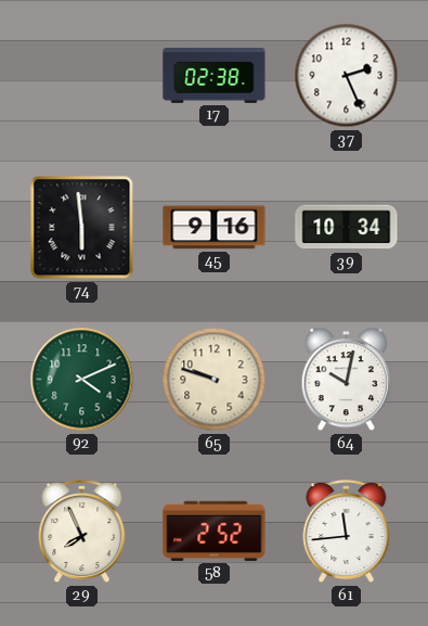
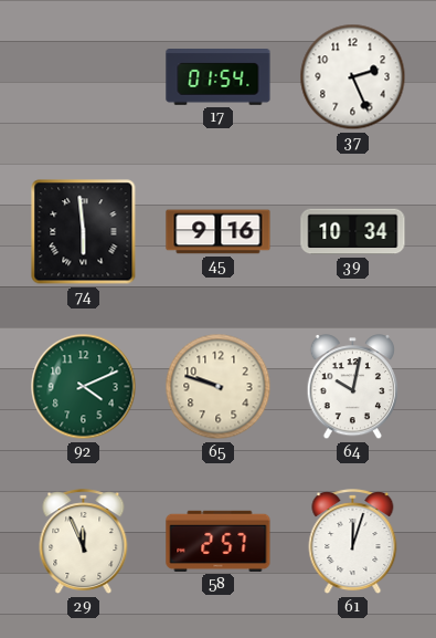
17: 02:38 -> 01:54
29: 7:56 -> 11:56
58: 2:52 -> 2:57
61: 11:44 -> 12:03
